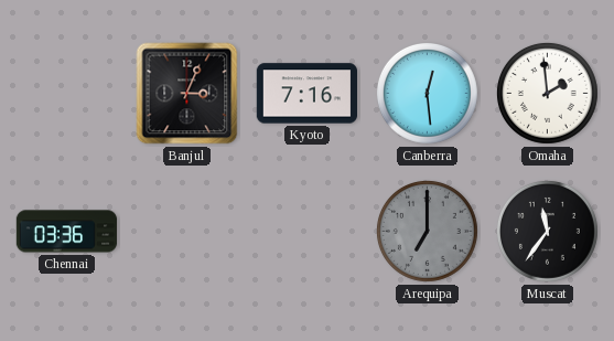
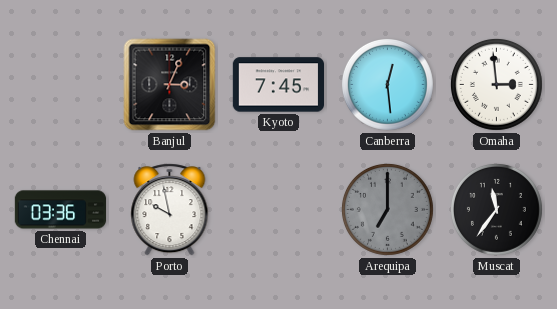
Kyoto: 7:16 -> 7:45
Omaha: 1:59 -> 2:59
Porto: none -> 9:58
